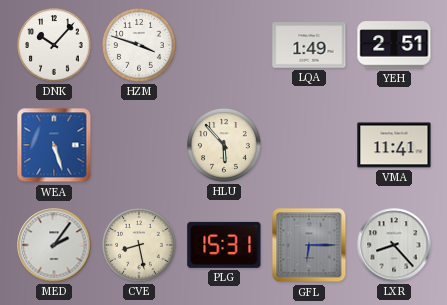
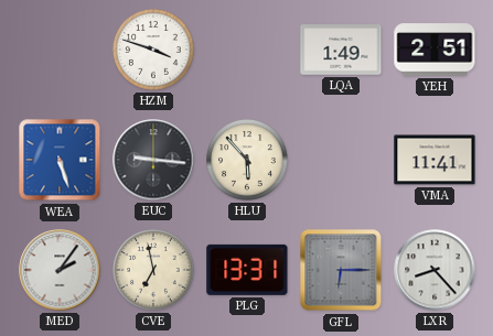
DNK: 10:07 -> none
EUC: none -> 9:16
CVE: 8:28 -> 6:58
PLG: 15:31 -> 13:31
